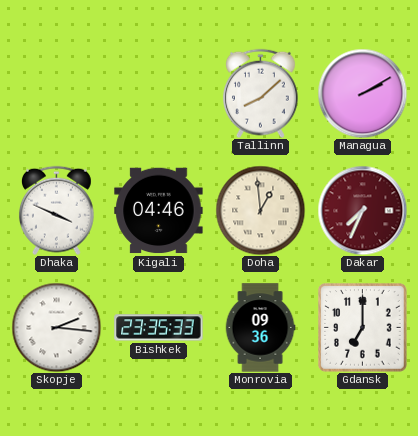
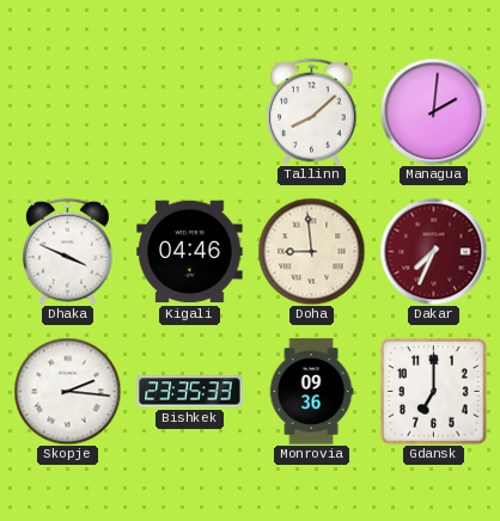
Managua: 2:10 -> 2:01
Doha: 12:59 -> 8:59
